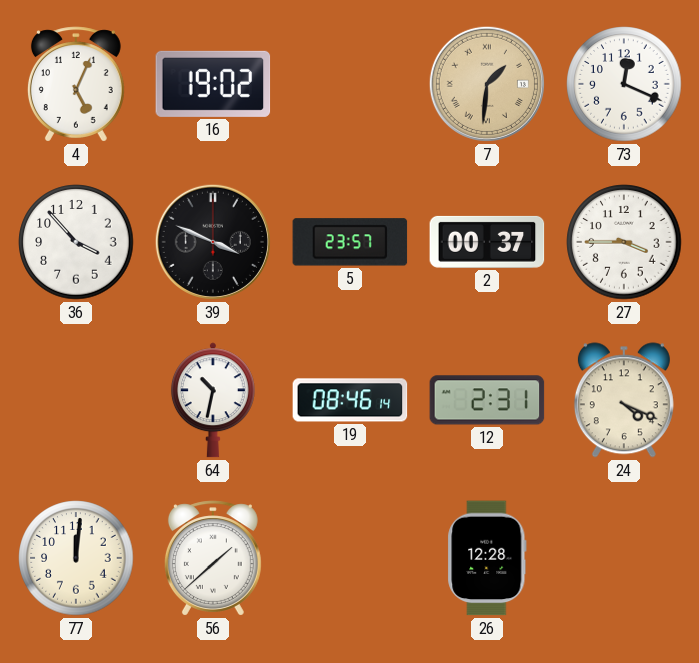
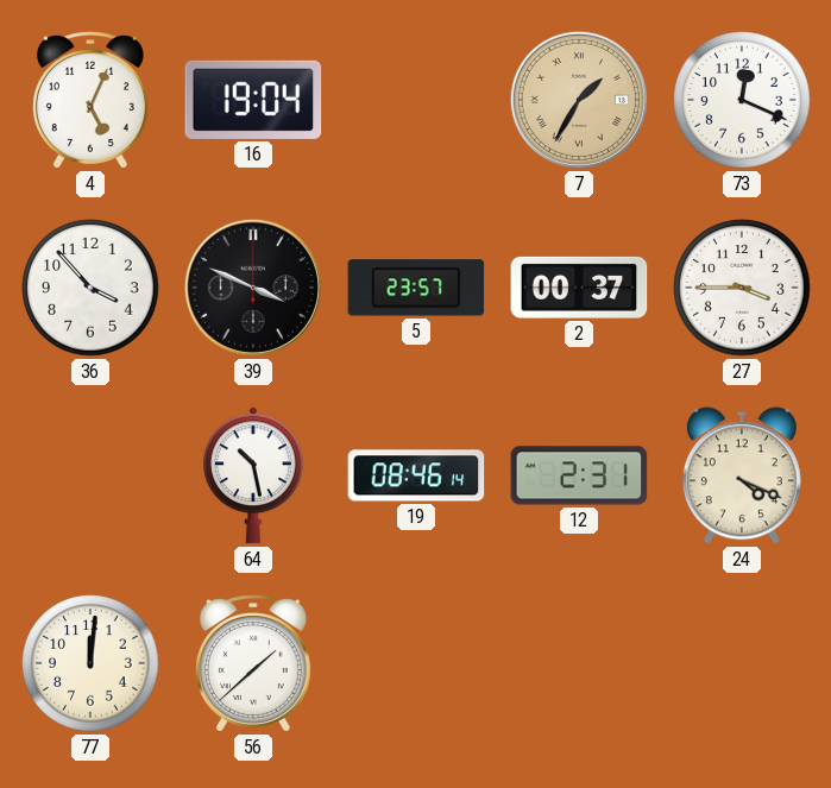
16: 19:02 -> 19:04
7: 1:31 -> 1:35
64: 10:32 -> 10:28
26: 12:28 -> none
